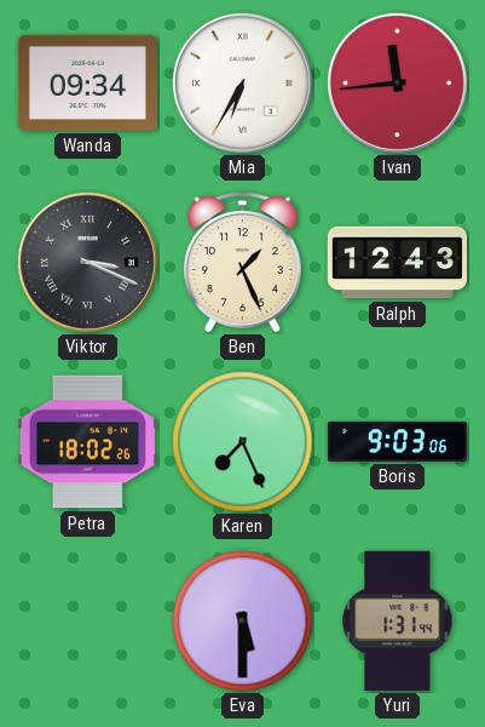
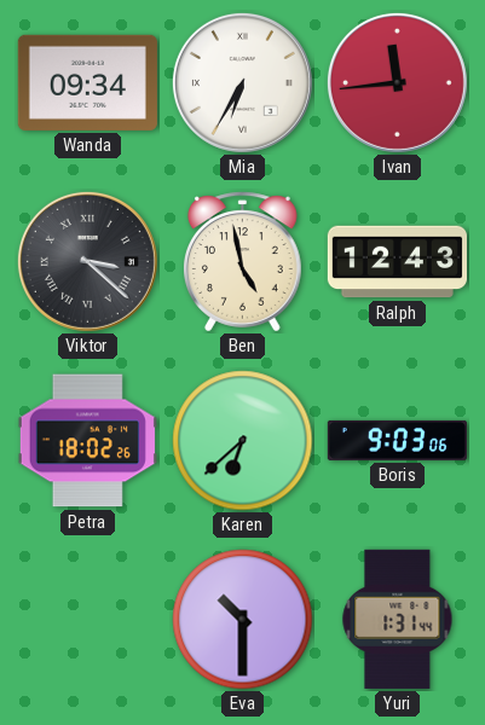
Viktor: 3:19 -> 3:22
Ben: 1:26 -> 4:58
Karen: 7:26 -> 6:38
Eva: 5:30 -> 10:30
